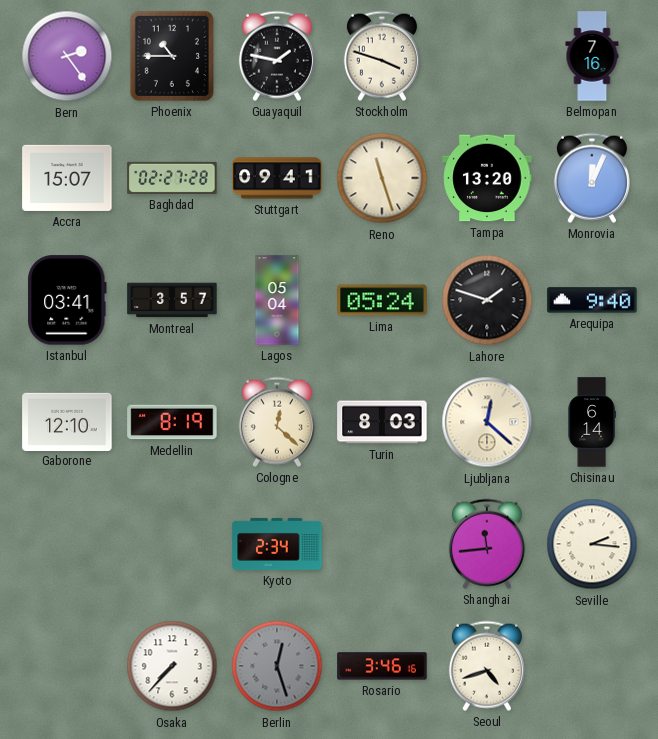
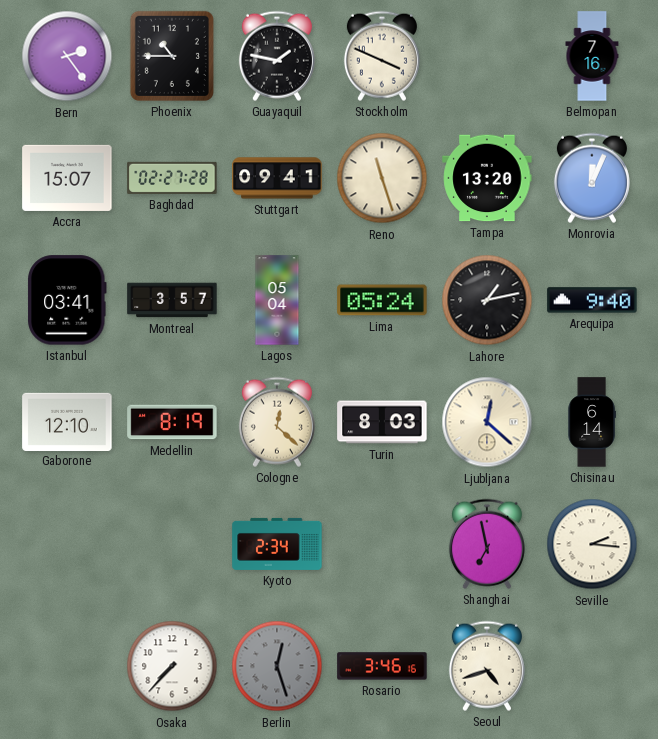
Stockholm: 3:48 -> 3:49
Lahore: 1:48 -> 1:13
Shanghai: 11:44 -> 6:58
